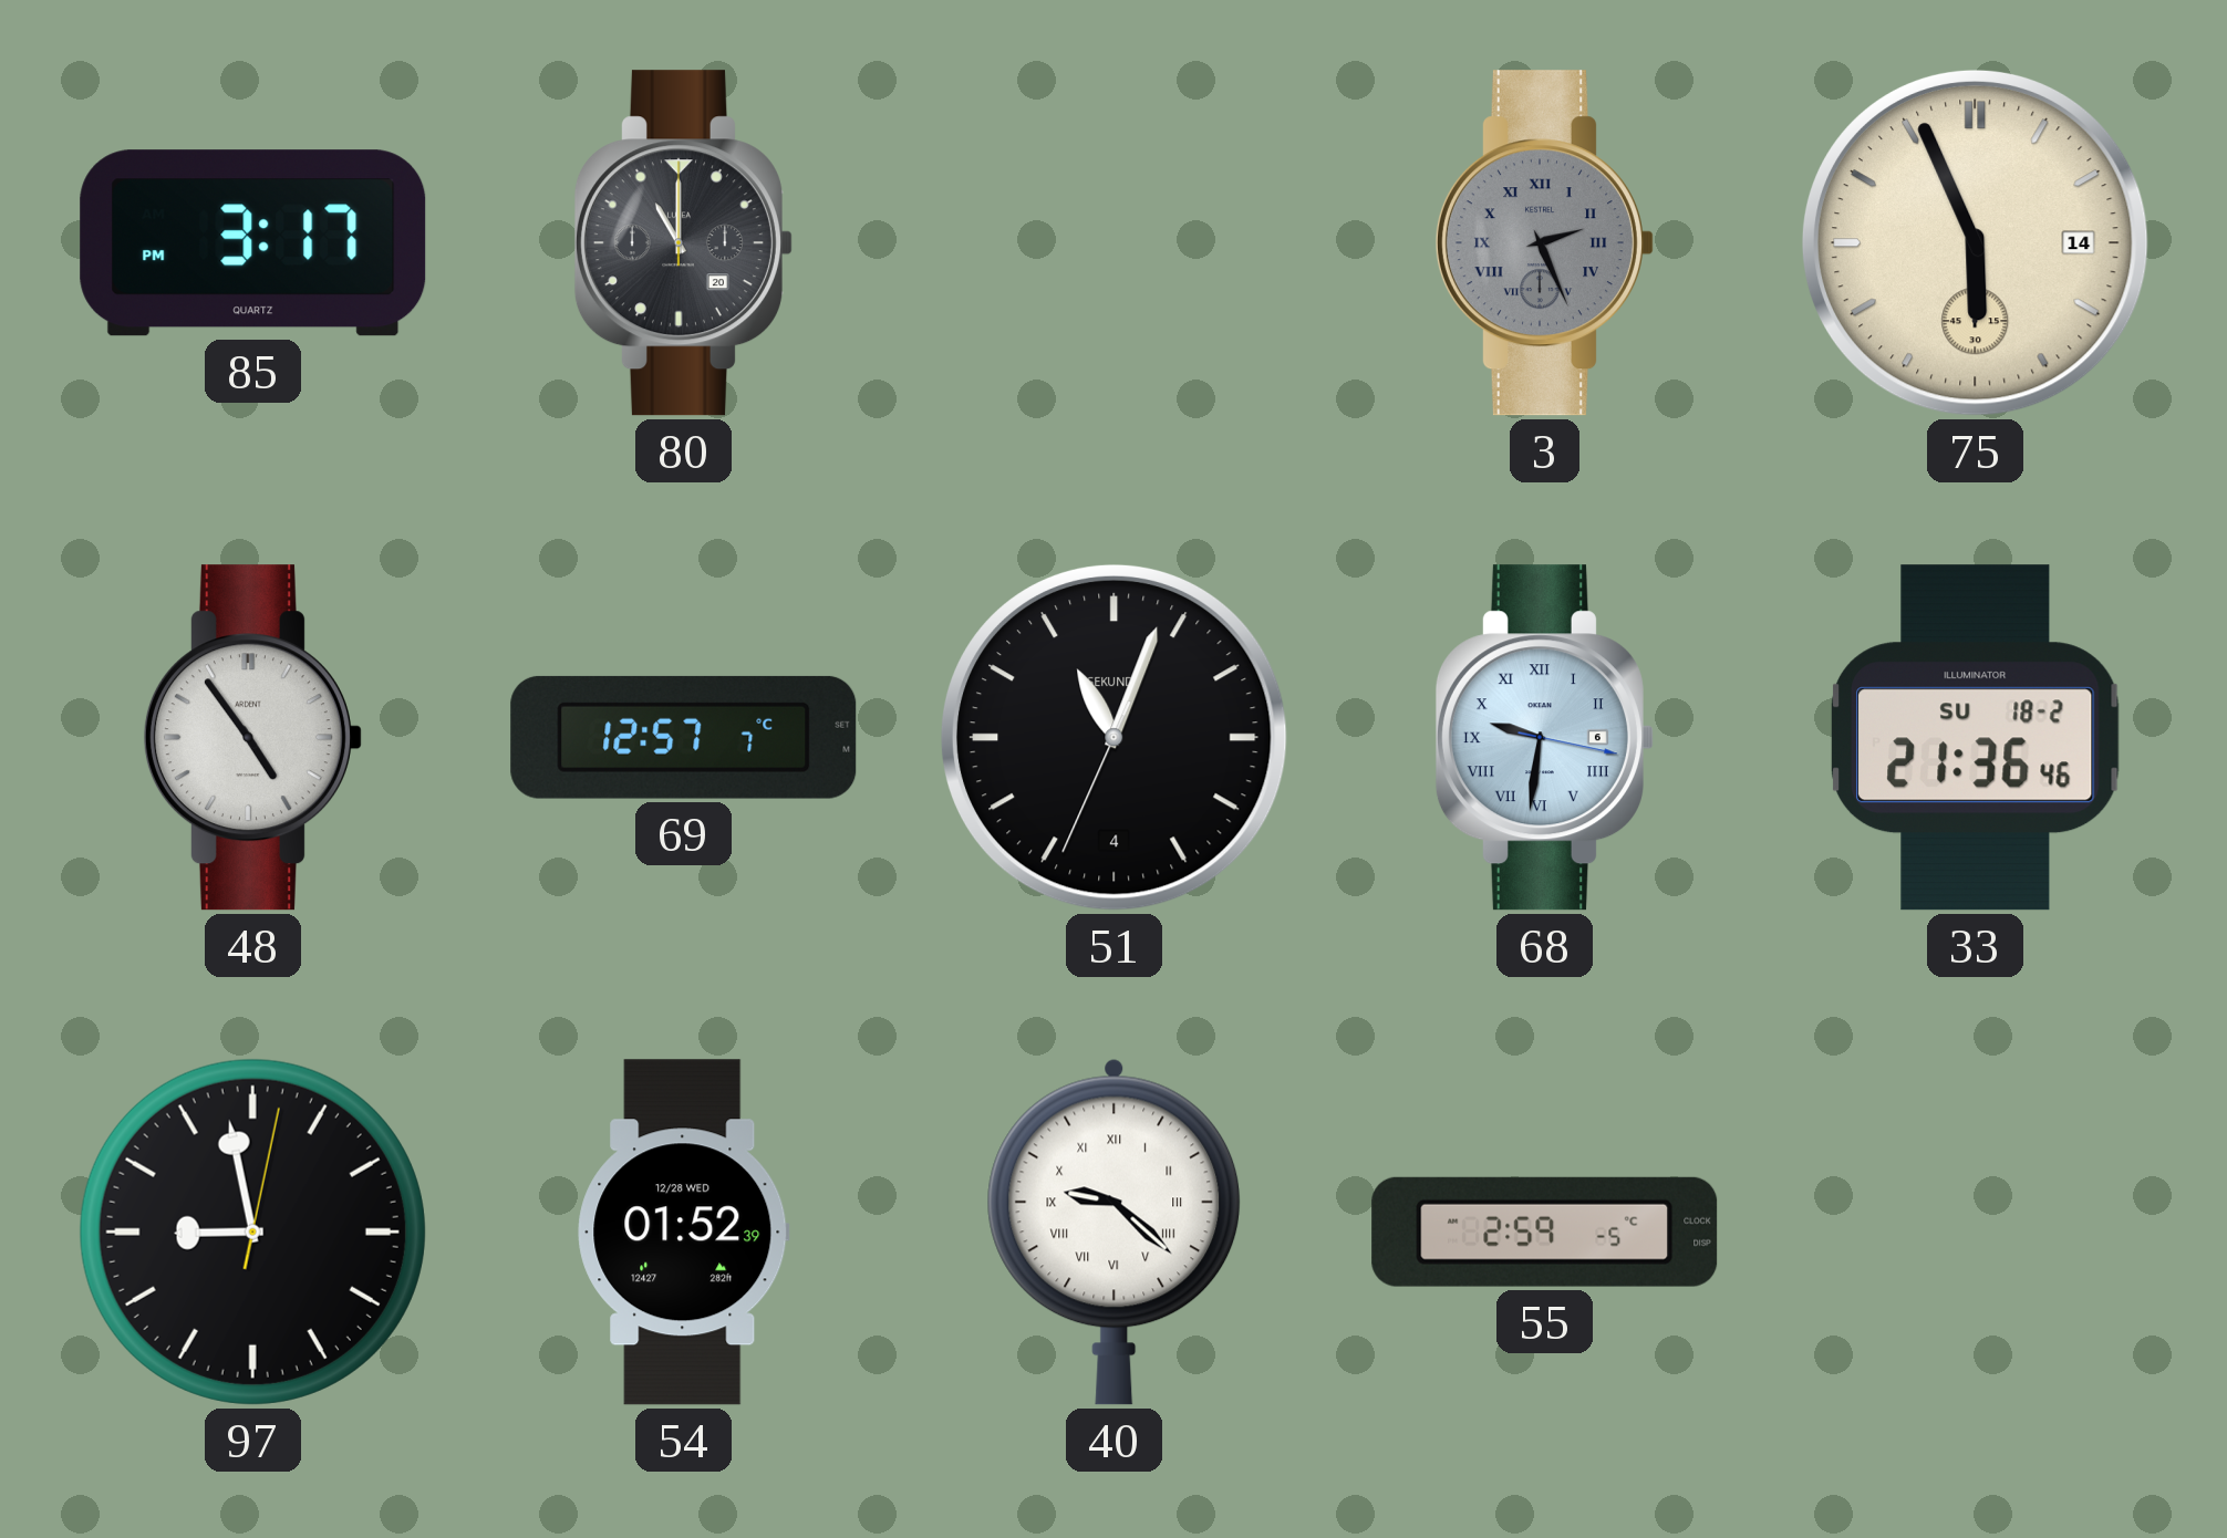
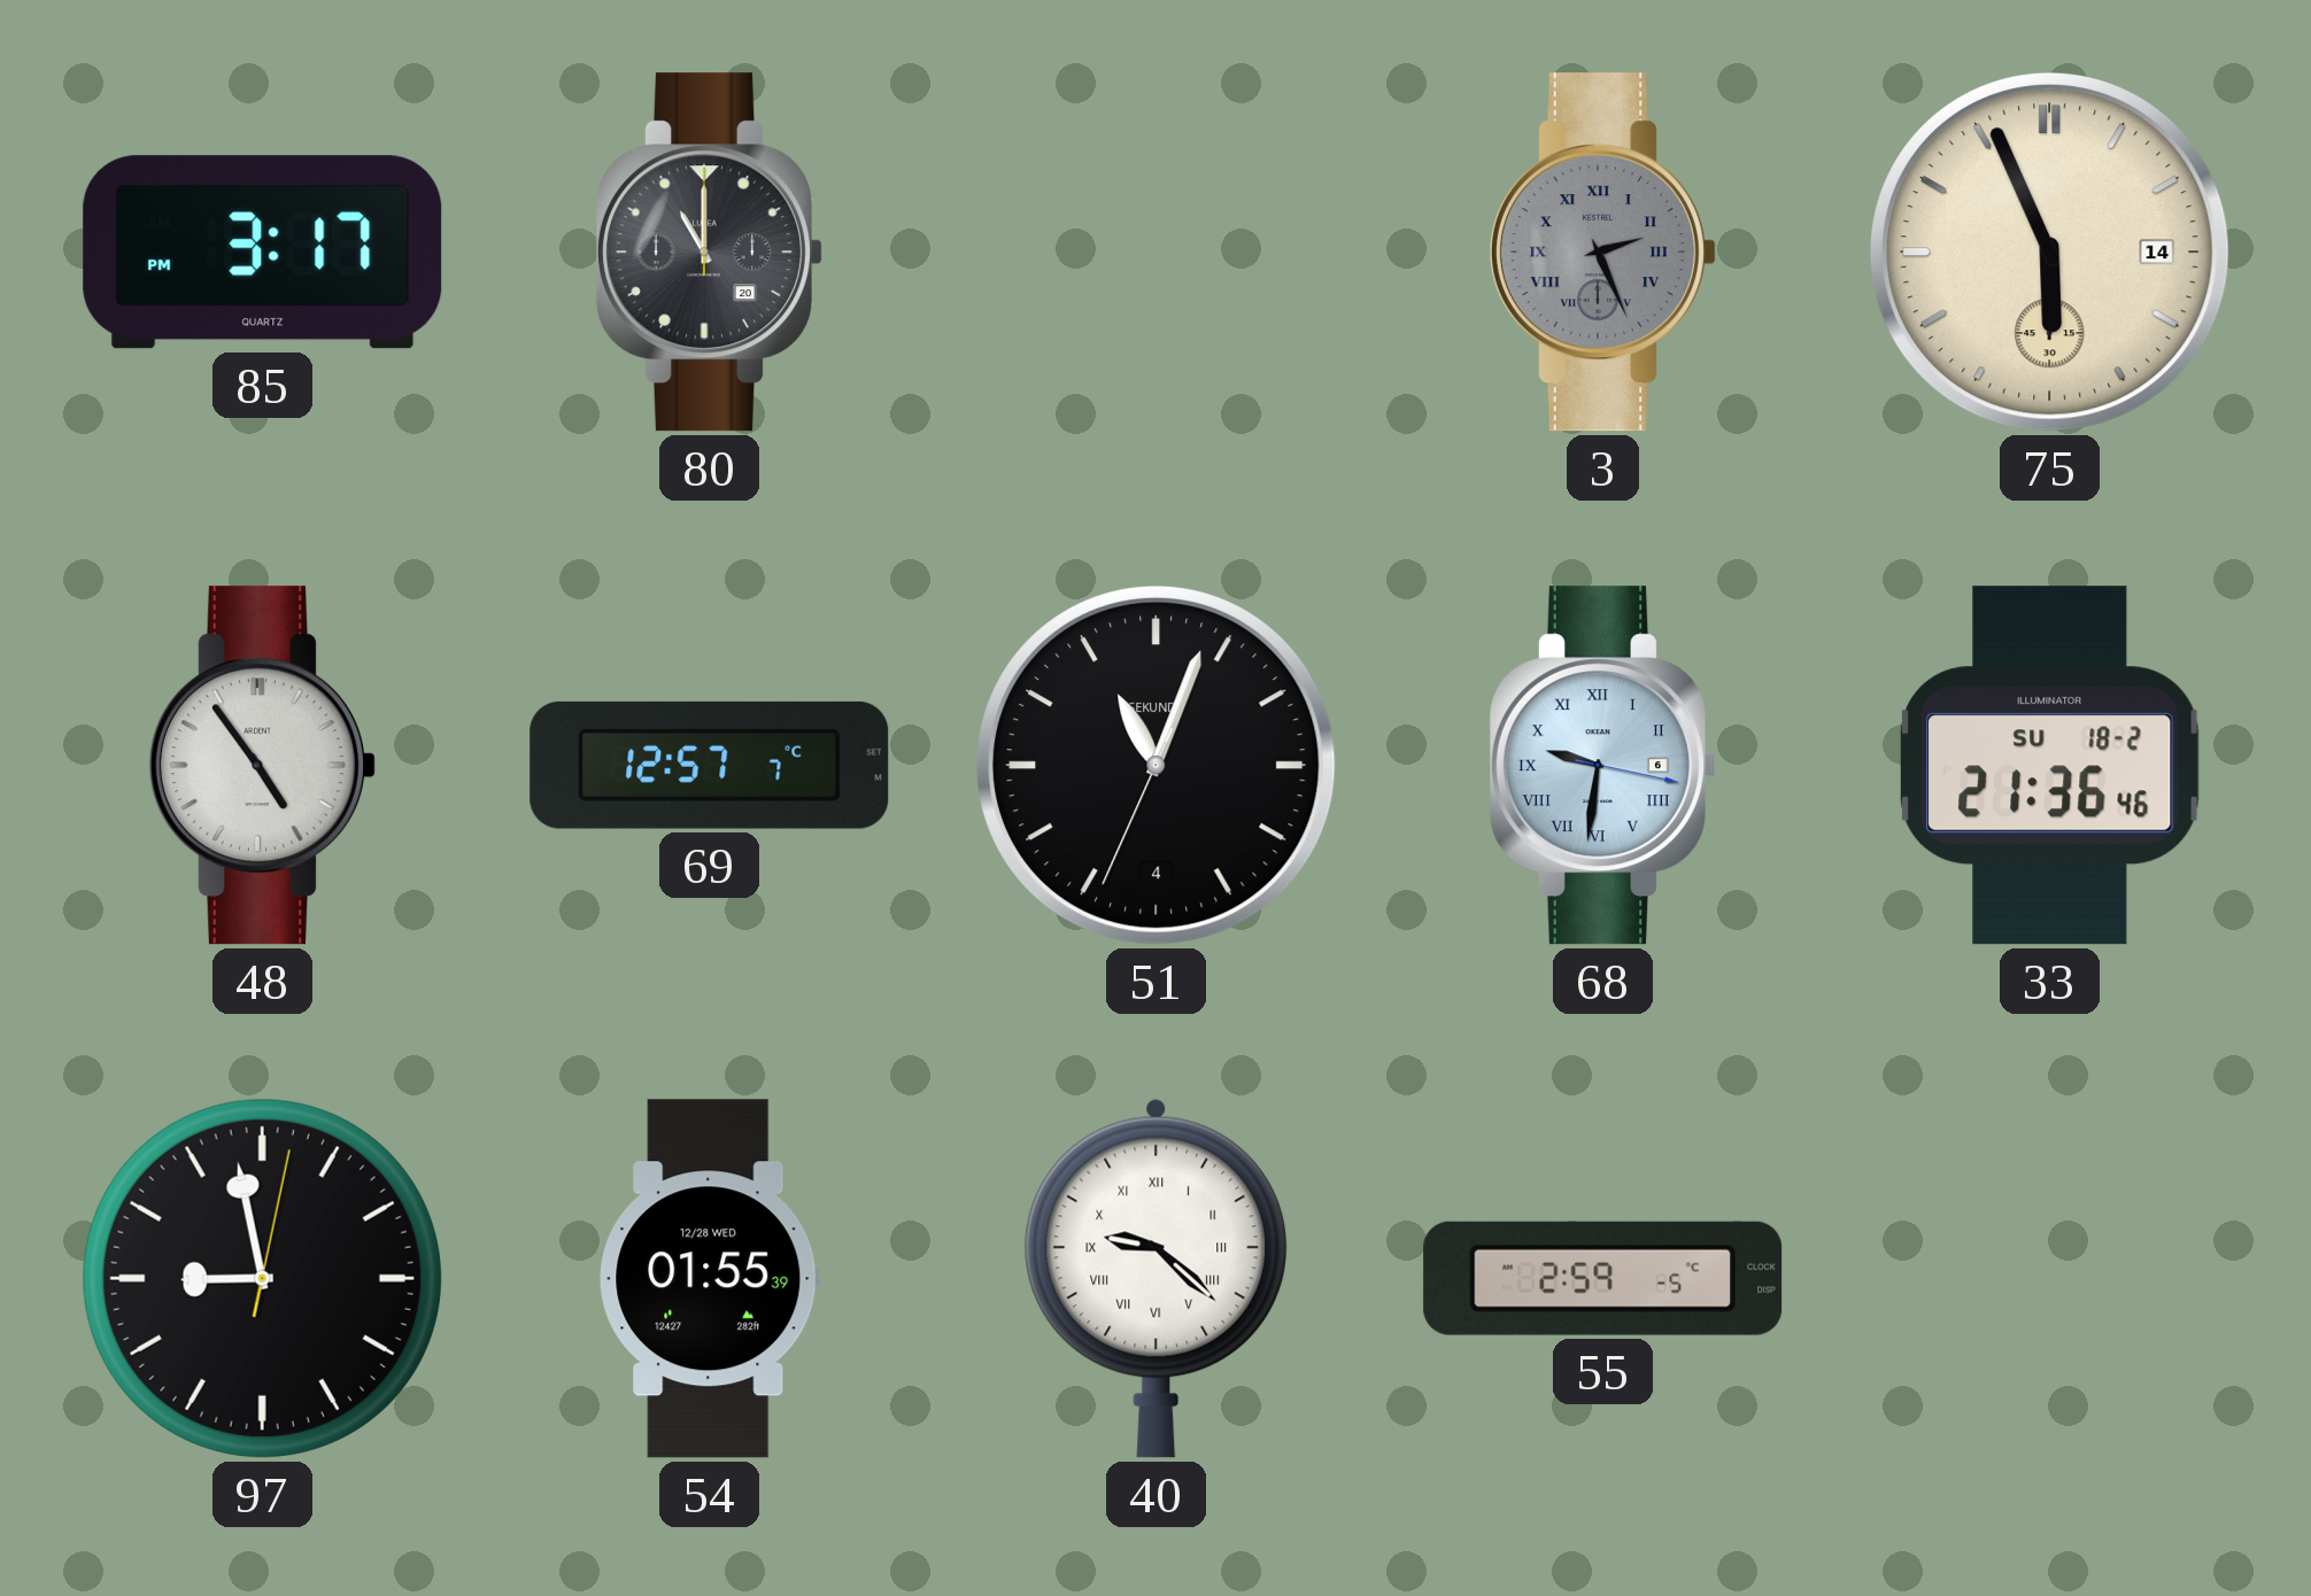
54: 01:52 -> 01:55
